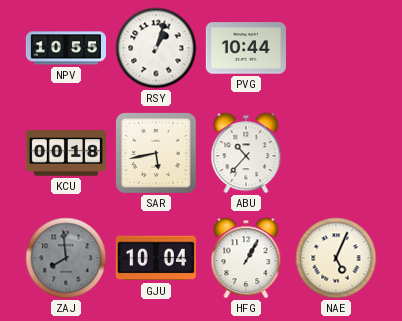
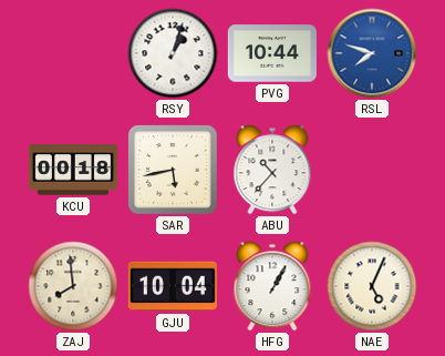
NPV: 10:55 -> none
RSL: none -> 7:48
ZAJ dial: grey -> cream
